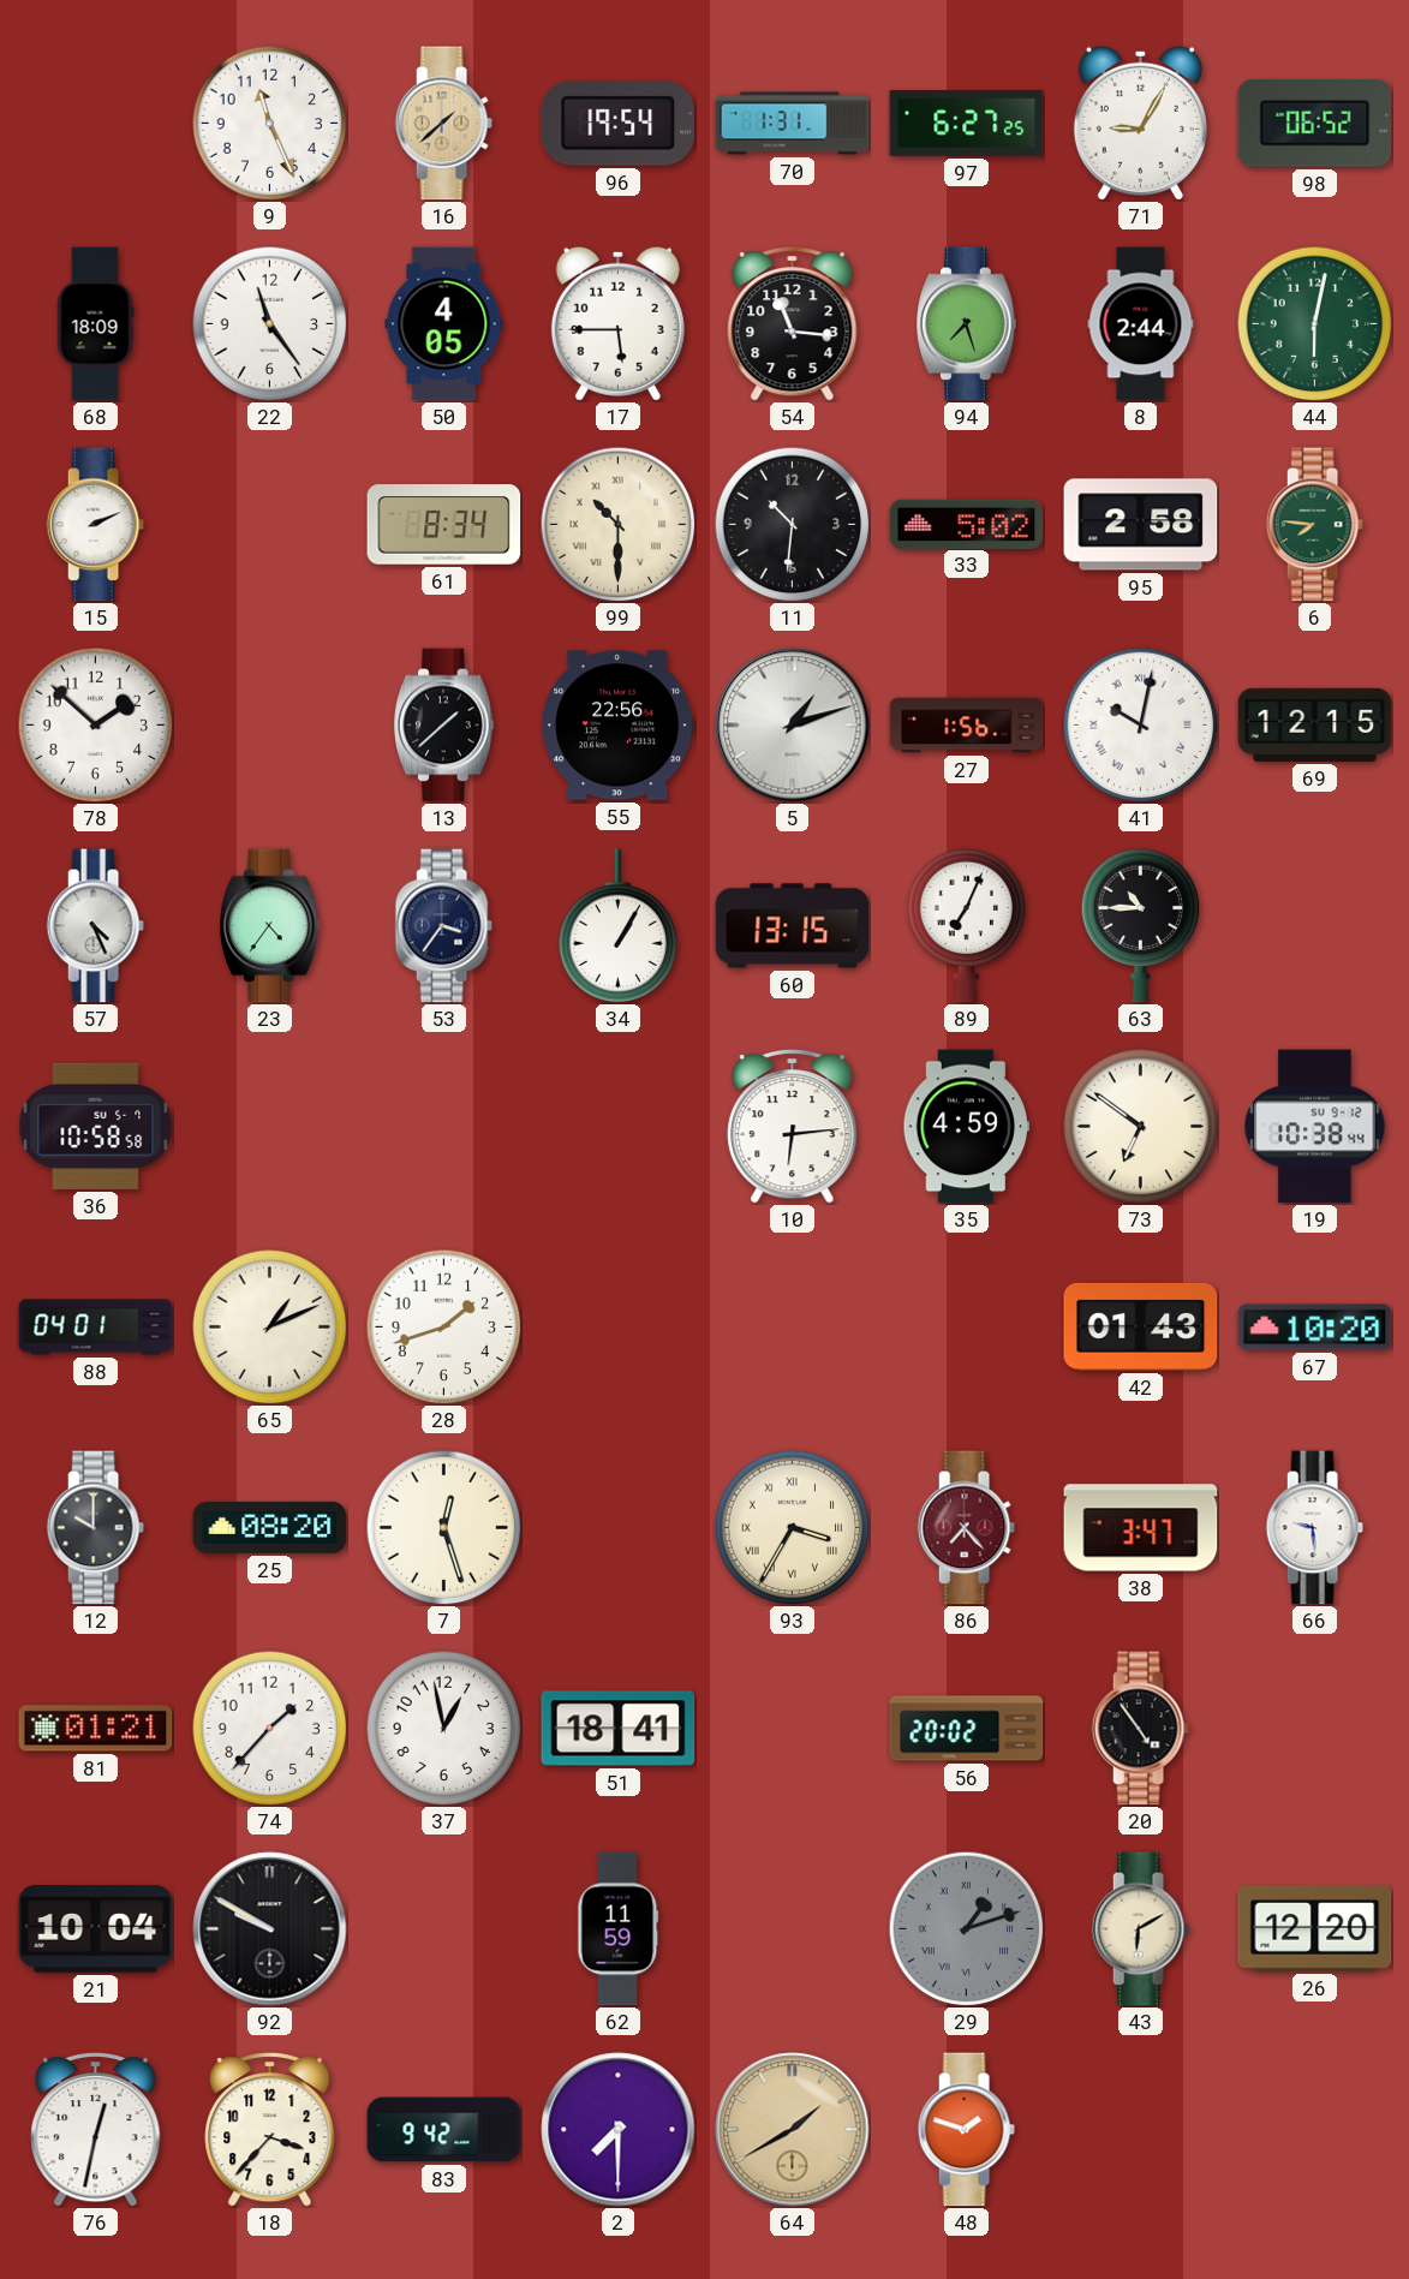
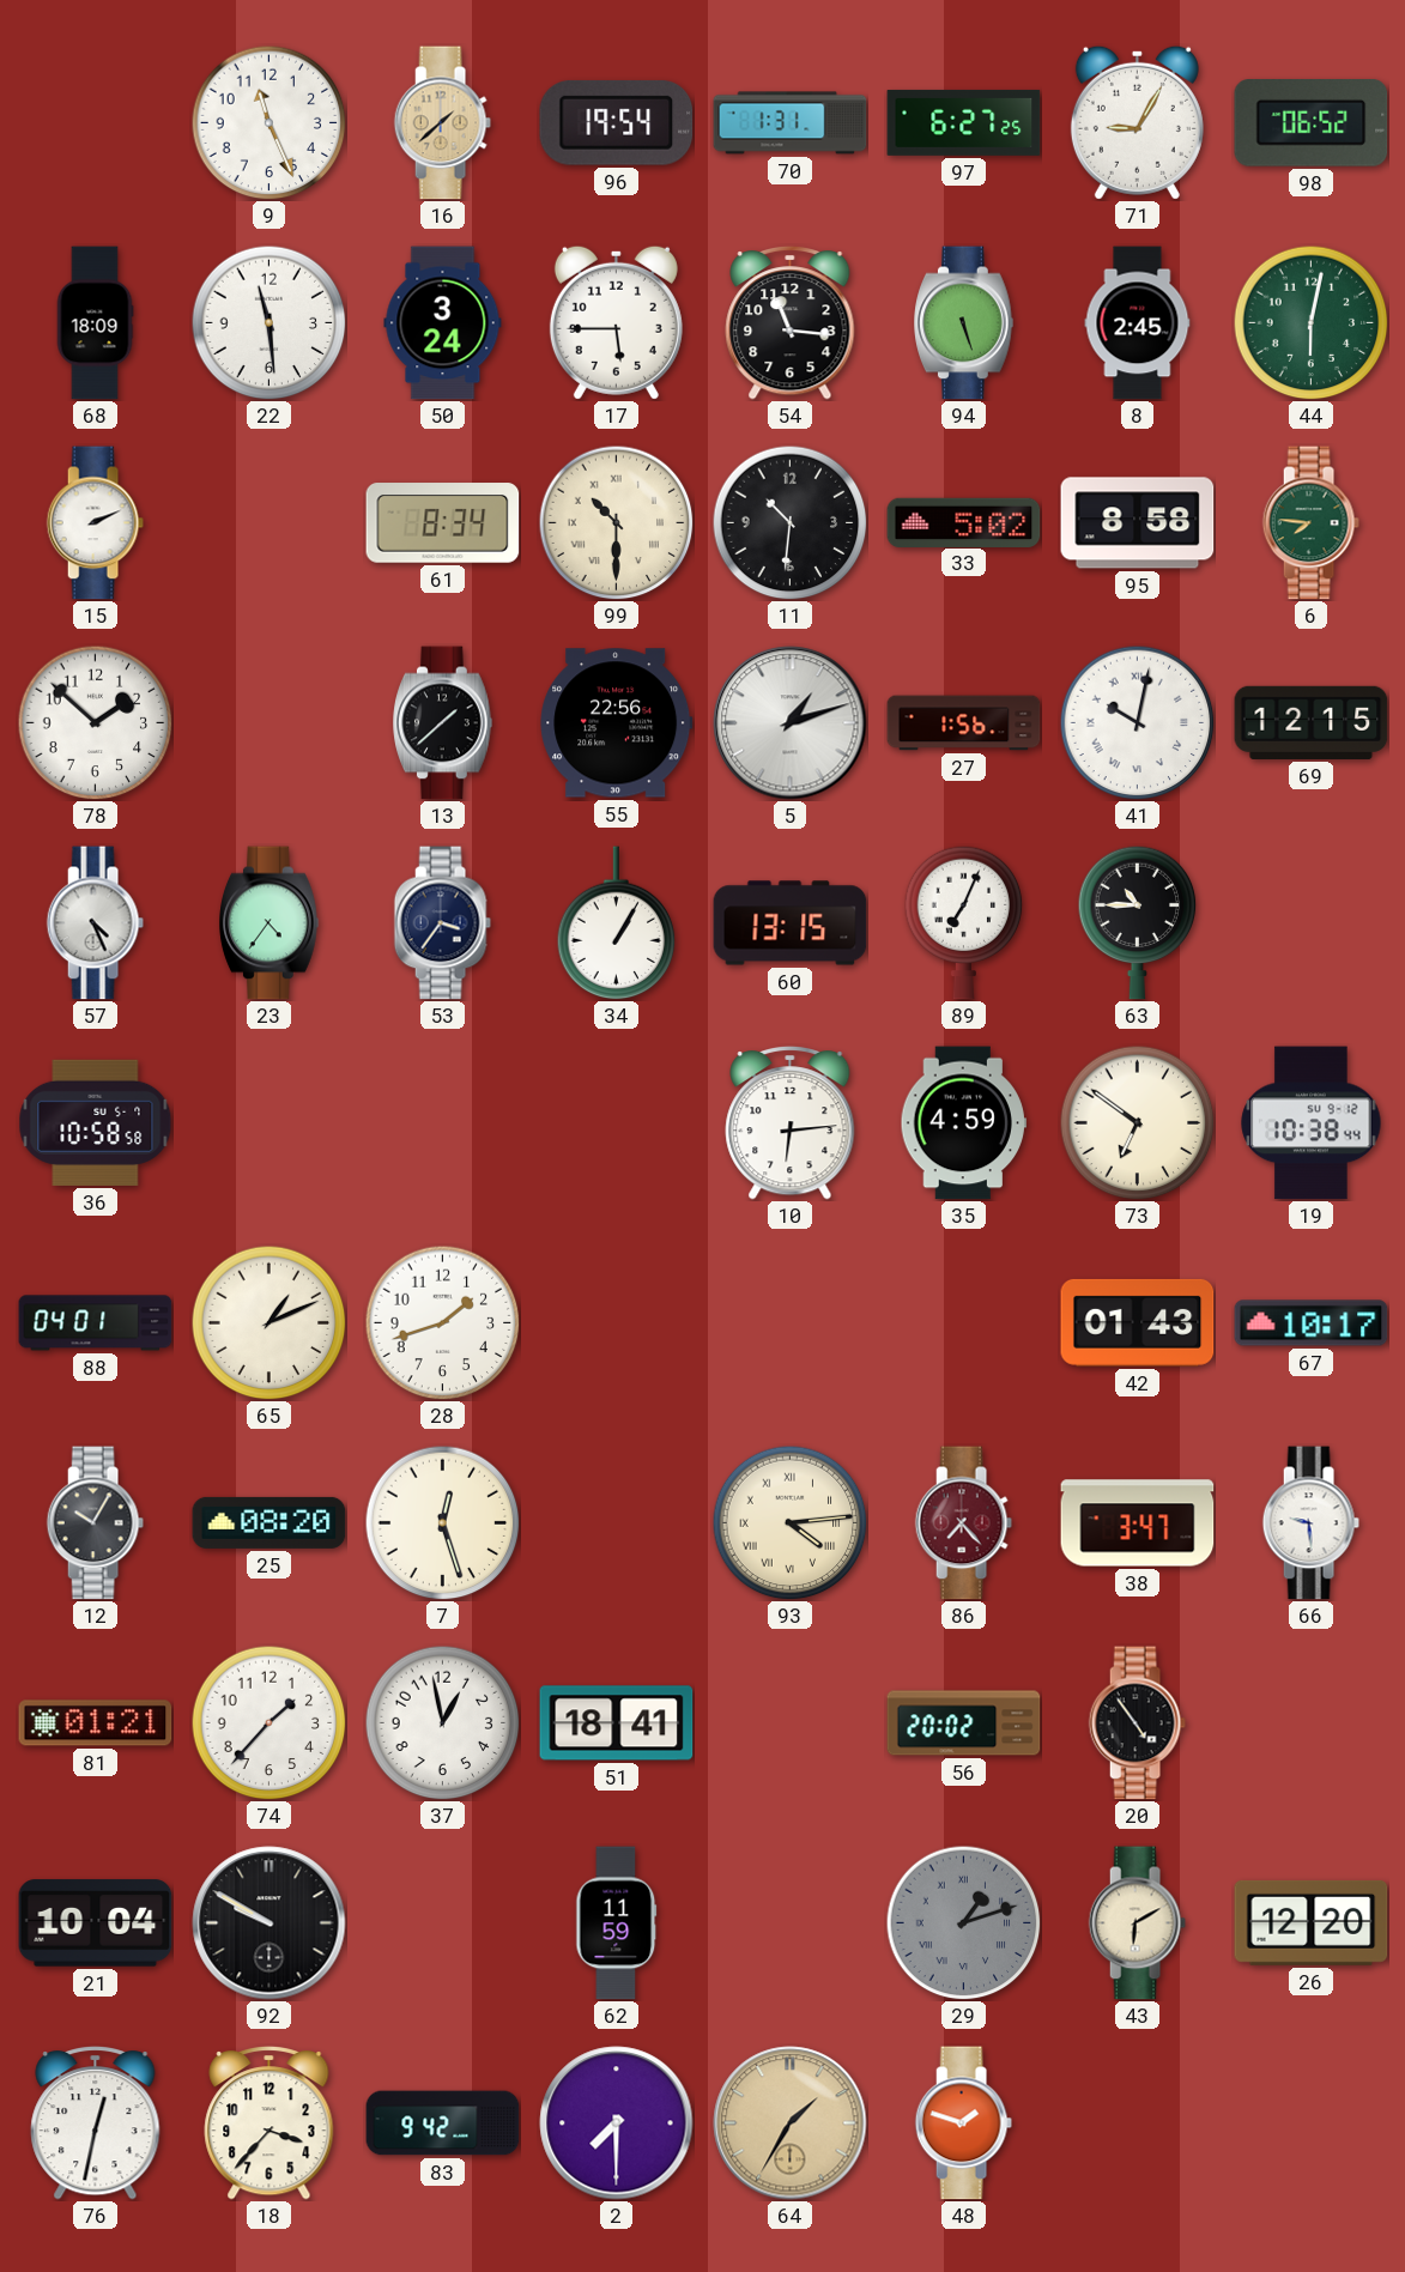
22: 11:24 -> 11:29
50: 4:05 -> 3:24
94: 7:27 -> 5:27
8: 2:44 -> 2:45
95: 2:58 -> 8:58
67: 10:20 -> 10:17
12: 10:00 -> 10:05
93: 3:35 -> 4:14
64: 1:40 -> 1:35
